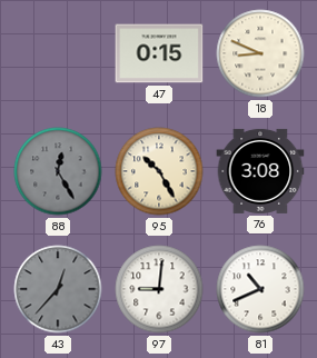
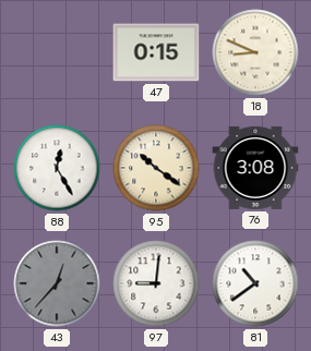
88 dial: grey -> white
95: 10:25 -> 10:21
81: 10:41 -> 10:39
